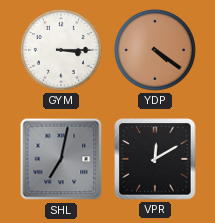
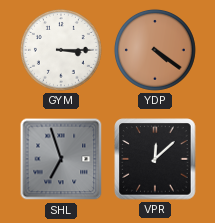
SHL: 7:02 -> 6:57
VPR: 12:10 -> 12:08
